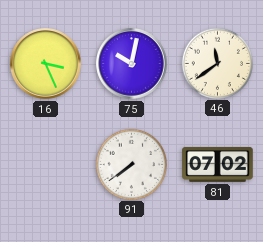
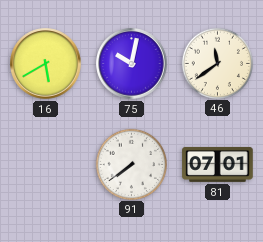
16: 3:26 -> 5:40
81: 07:02 -> 07:01
